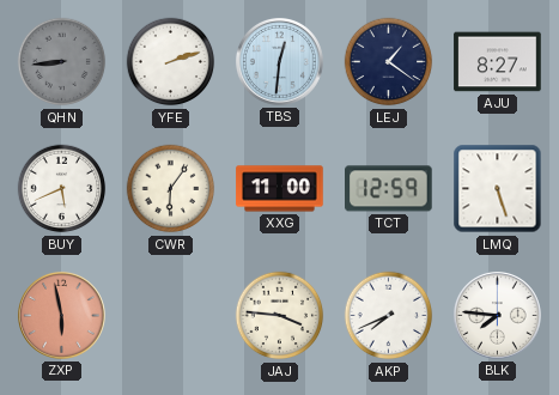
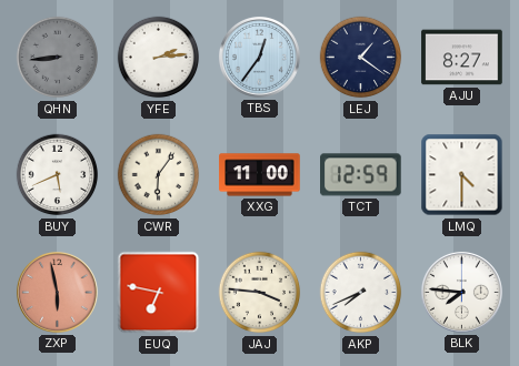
YFE: 2:12 -> 2:14
TBS: 12:31 -> 12:36
LMQ: 5:27 -> 4:30
EUQ: none -> 6:47
